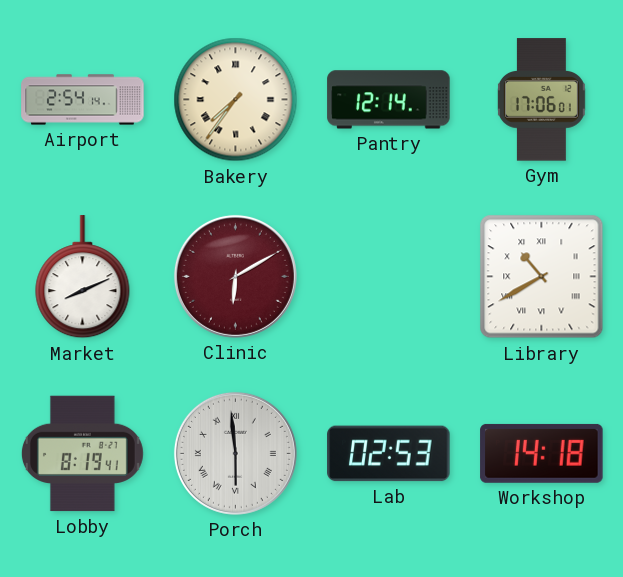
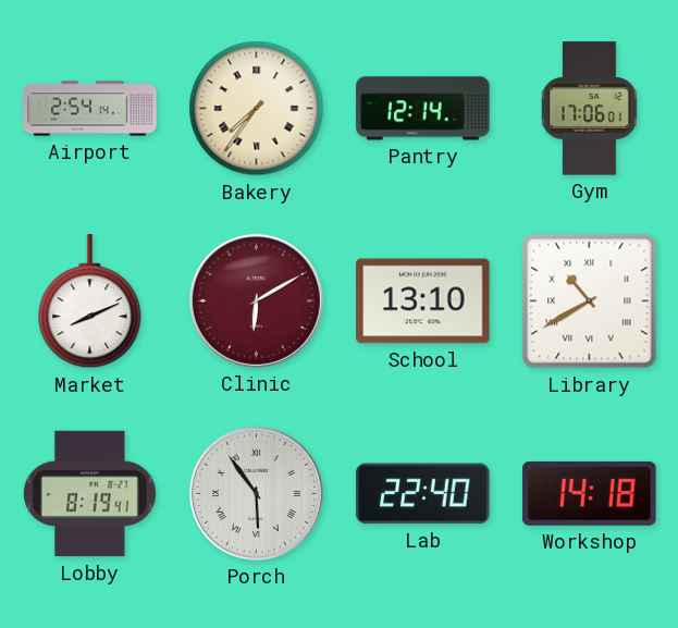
School: none -> 13:10
Porch: 5:59 -> 5:54
Lab: 02:53 -> 22:40
